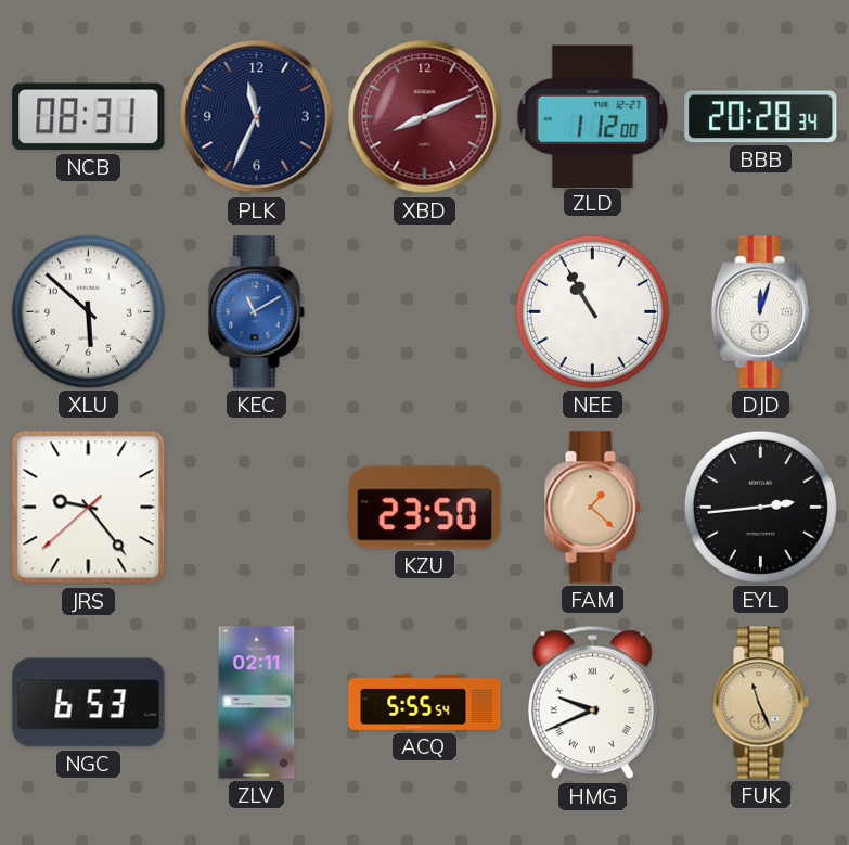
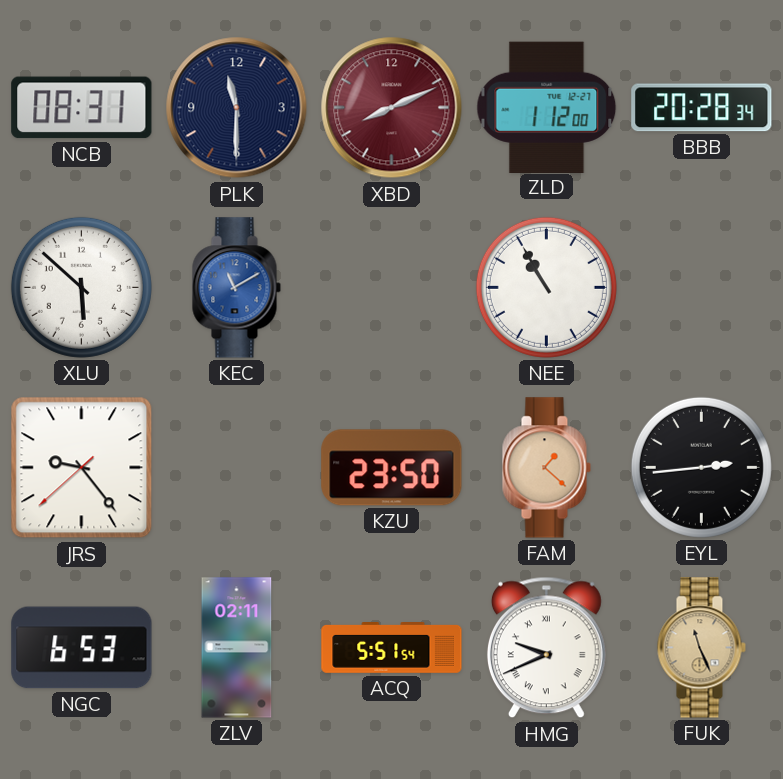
PLK: 11:34 -> 11:30
DJD: 12:03 -> none
ACQ: 5:55 -> 5:51
